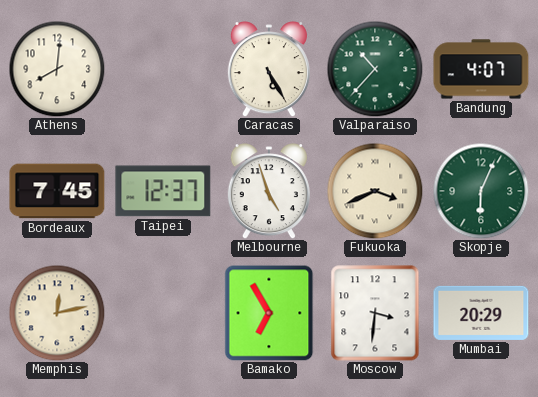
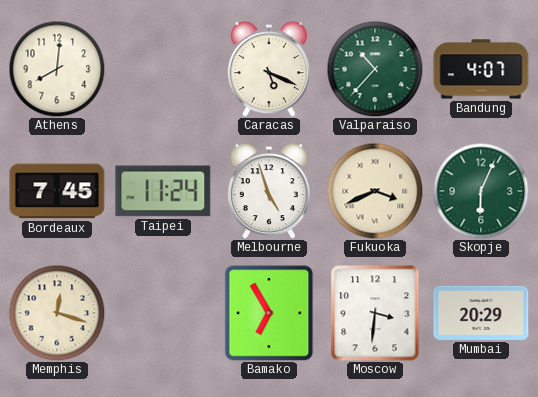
Caracas: 5:25 -> 5:19
Taipei: 12:37 -> 11:24
Memphis: 12:13 -> 12:18
